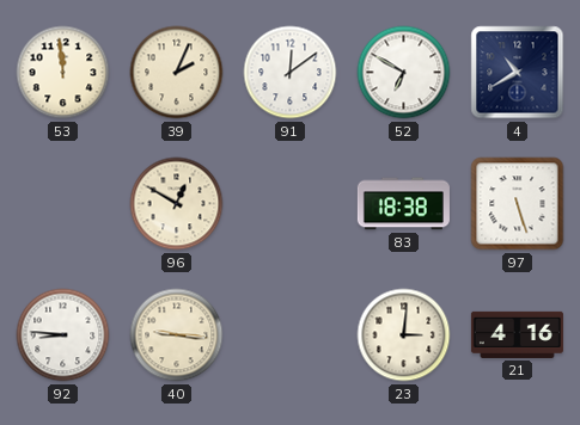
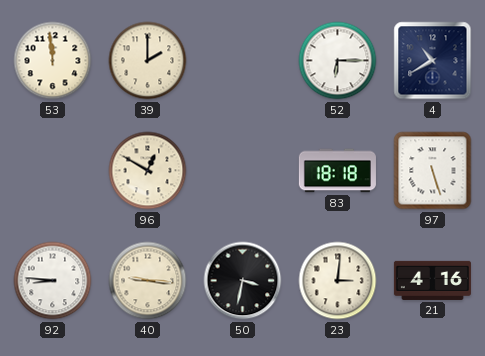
39: 2:04 -> 2:00
91: 12:09 -> none
52: 6:50 -> 6:15
83: 18:38 -> 18:18
50: none -> 3:32
